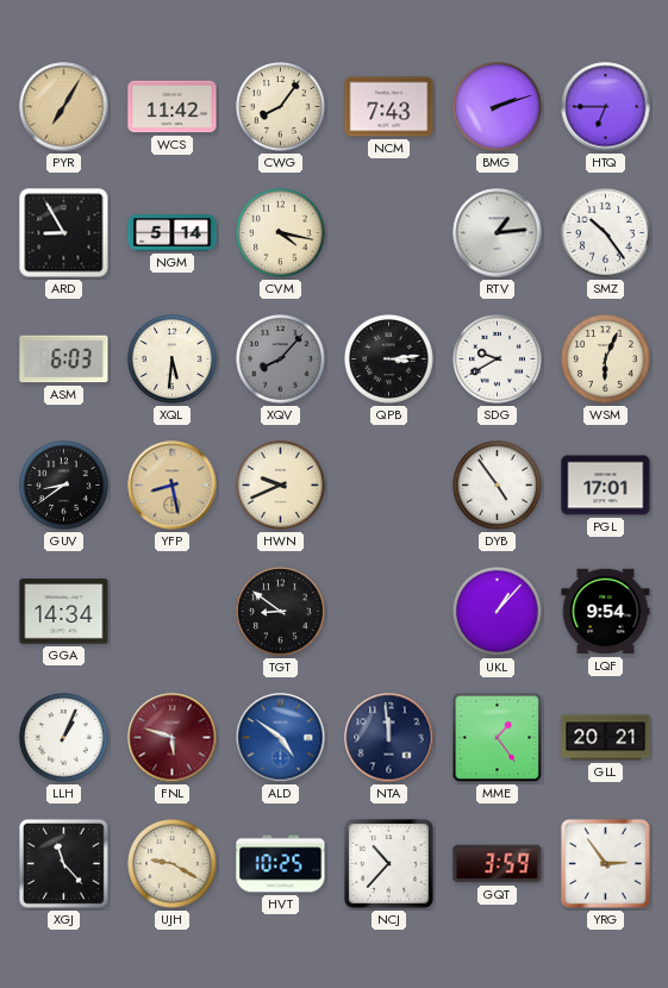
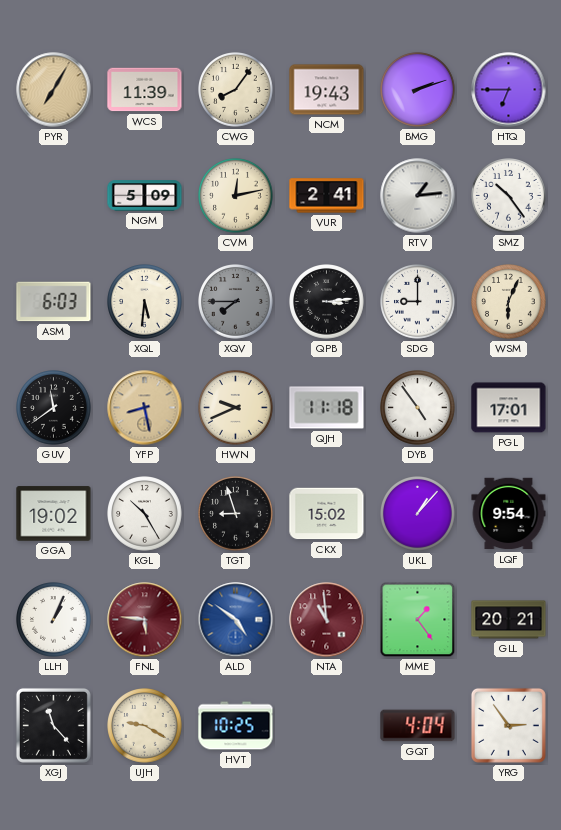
WCS: 11:42 -> 11:39
NCM: 7:43 -> 19:43
ARD: 8:55 -> none
NGM: 5:14 -> 5:09
CVM: 4:17 -> 12:13
VUR: none -> 2:41
XQV: 8:07 -> 7:45
SDG: 9:40 -> 9:00
GUV: 8:39 -> 11:39
QJH: none -> 11:18
GGA: 14:34 -> 19:02
KGL: none -> 10:25
TGT: 8:51 -> 8:57
CKX: none -> 15:02
FNL: 5:48 -> 5:46
NTA: 11:59 -> 10:59
NTA dial: navy -> burgundy
NCJ: 10:37 -> none
GQT: 3:59 -> 4:04
